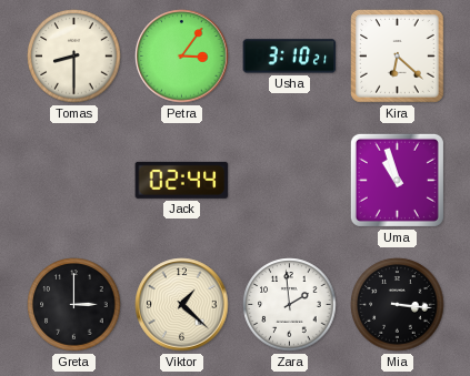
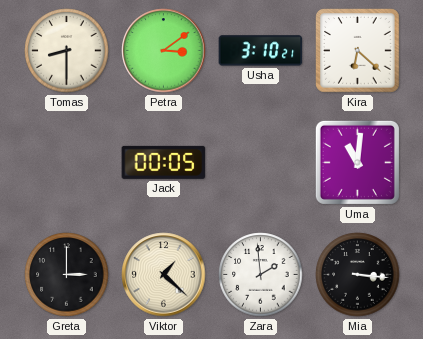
Petra: 3:06 -> 3:09
Jack: 02:44 -> 00:05
Uma: 10:57 -> 11:01
